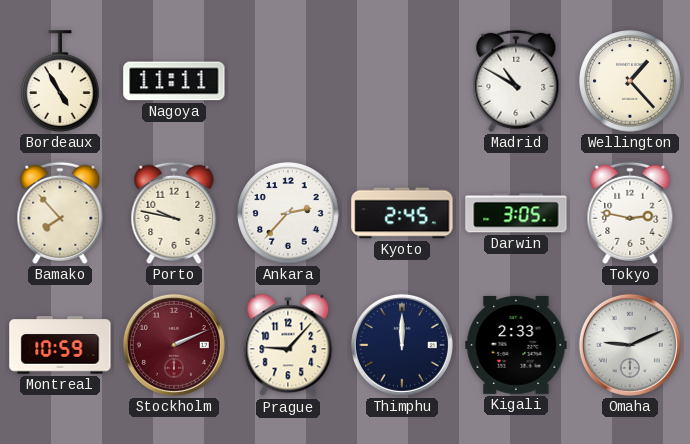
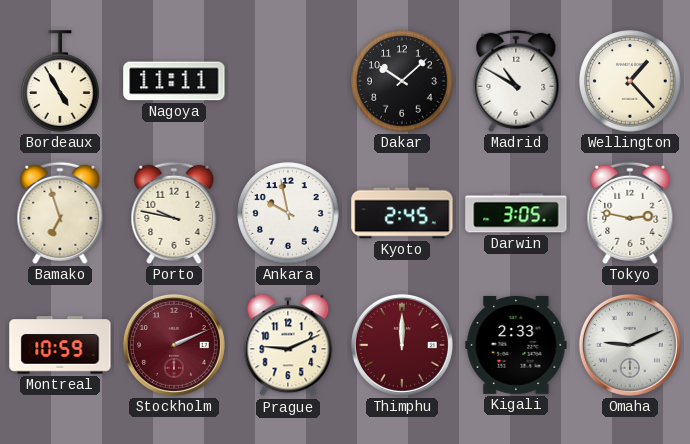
Dakar: none -> 10:08
Bamako: 7:53 -> 6:57
Ankara: 2:37 -> 9:58
Prague: 9:07 -> 9:11
Thimphu dial: navy -> burgundy
